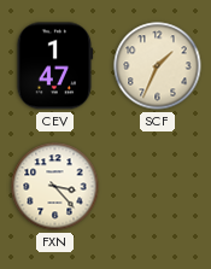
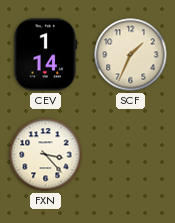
CEV: 1:47 -> 1:14
